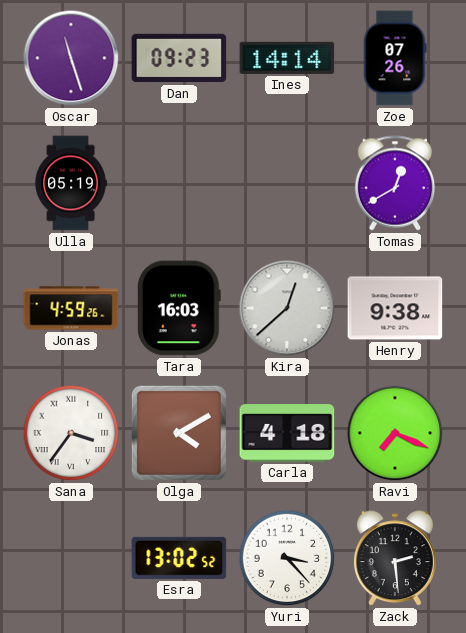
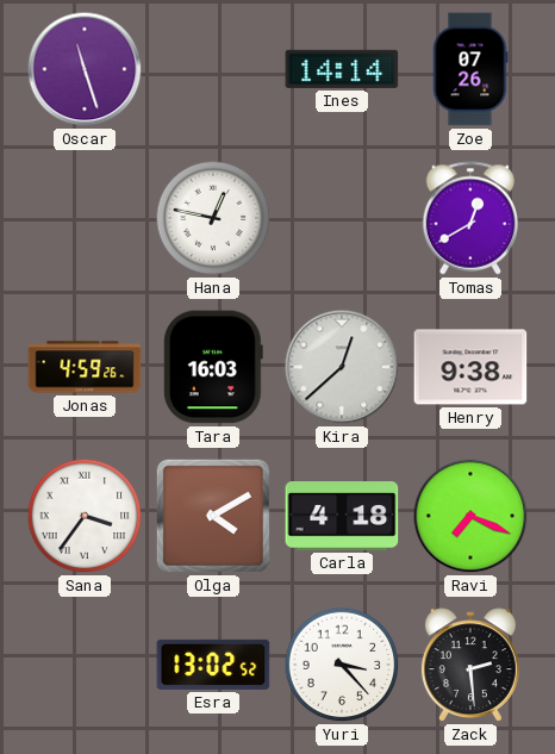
Dan: 09:23 -> none
Ulla: 05:19 -> none
Hana: none -> 12:47
